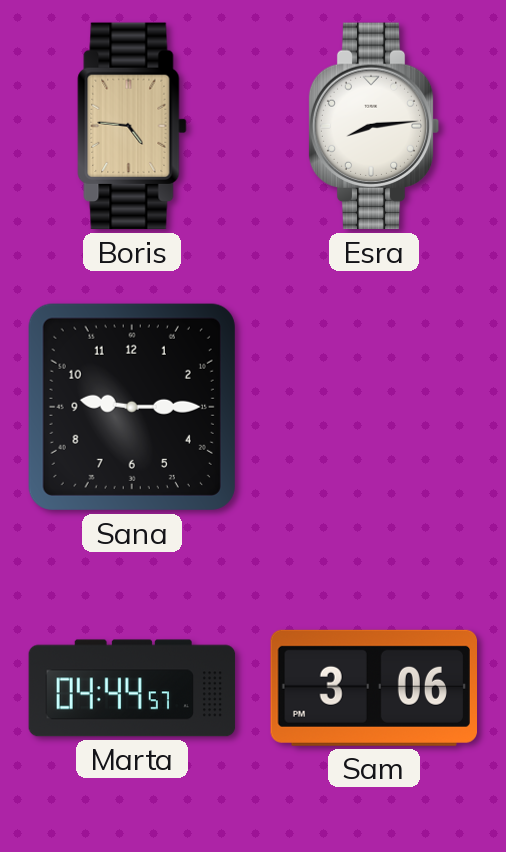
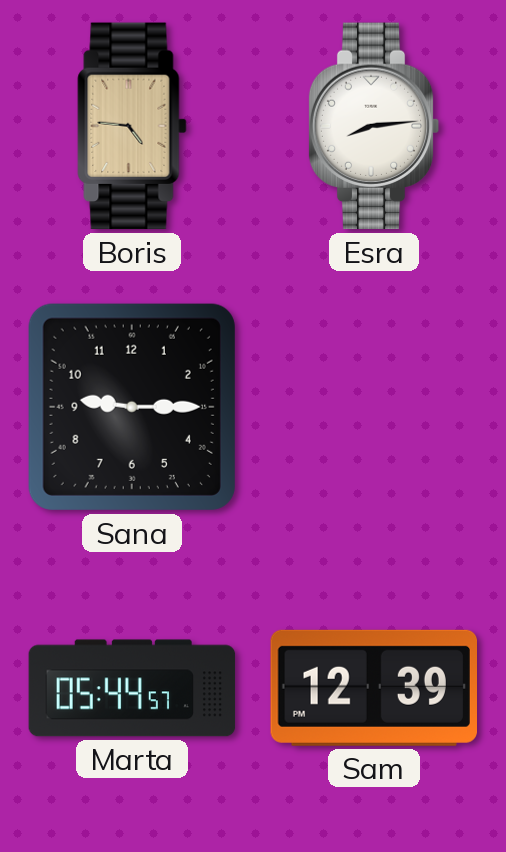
Marta: 04:44 -> 05:44
Sam: 3:06 -> 12:39
